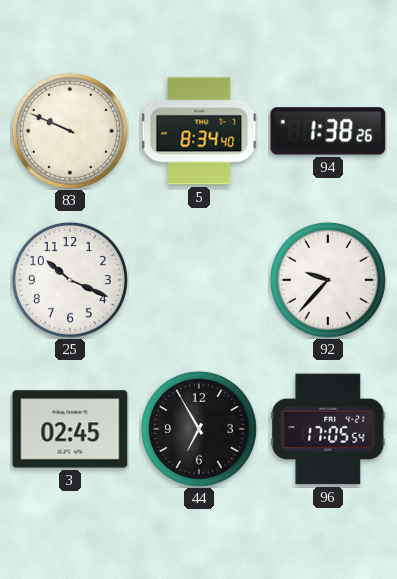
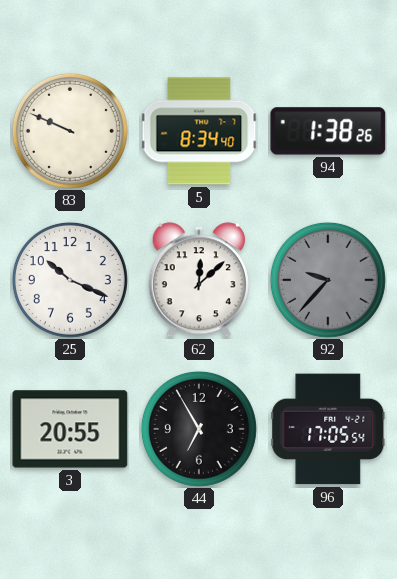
62: none -> 12:08
92 dial: white -> grey
3: 02:45 -> 20:55
